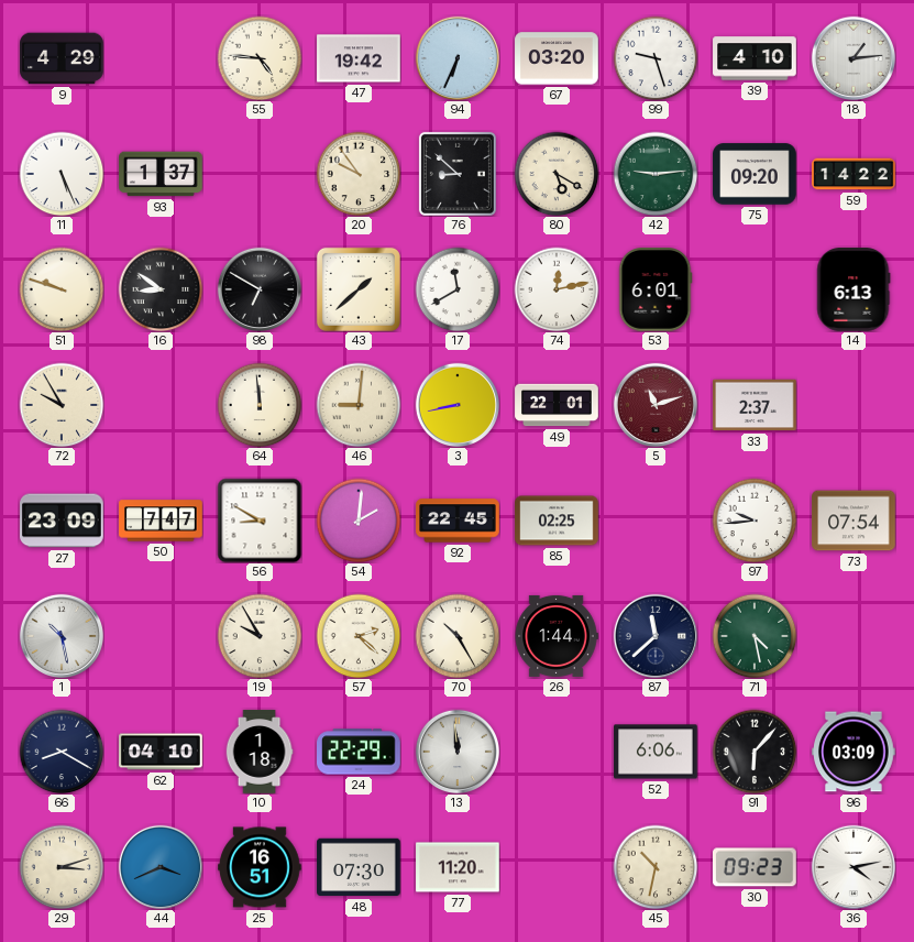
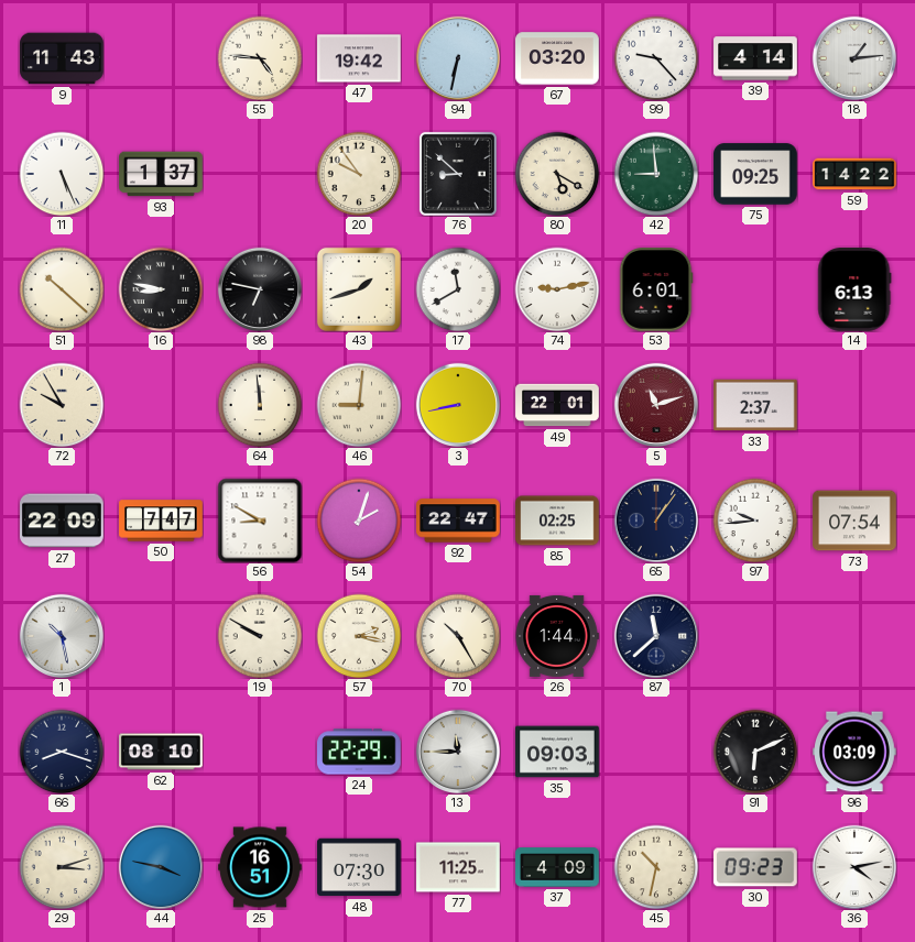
9: 4:29 -> 11:43
94: 6:34 -> 6:32
99: 9:27 -> 9:23
39: 4:10 -> 4:14
42: 9:14 -> 8:59
75: 09:20 -> 09:25
51: 9:48 -> 10:22
16: 8:51 -> 8:47
98: 6:50 -> 6:47
43: 1:38 -> 1:42
74: 12:13 -> 9:13
27: 23:09 -> 22:09
54: 2:01 -> 2:03
92: 22:45 -> 22:47
65: none -> 1:06
19: 9:55 -> 9:50
57: 2:22 -> 2:17
71: 4:28 -> none
66: 8:20 -> 8:18
62: 04:10 -> 08:10
10: 1:18 -> none
13: 11:59 -> 11:45
35: none -> 09:03
52: 6:06 -> none
91: 6:07 -> 6:11
44: 3:41 -> 3:47
77: 11:20 -> 11:25
37: none -> 4:09
